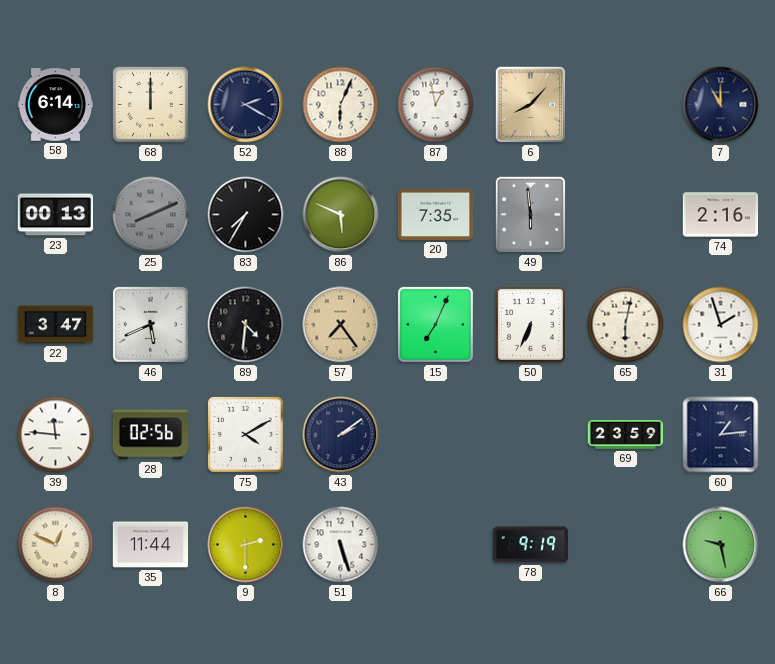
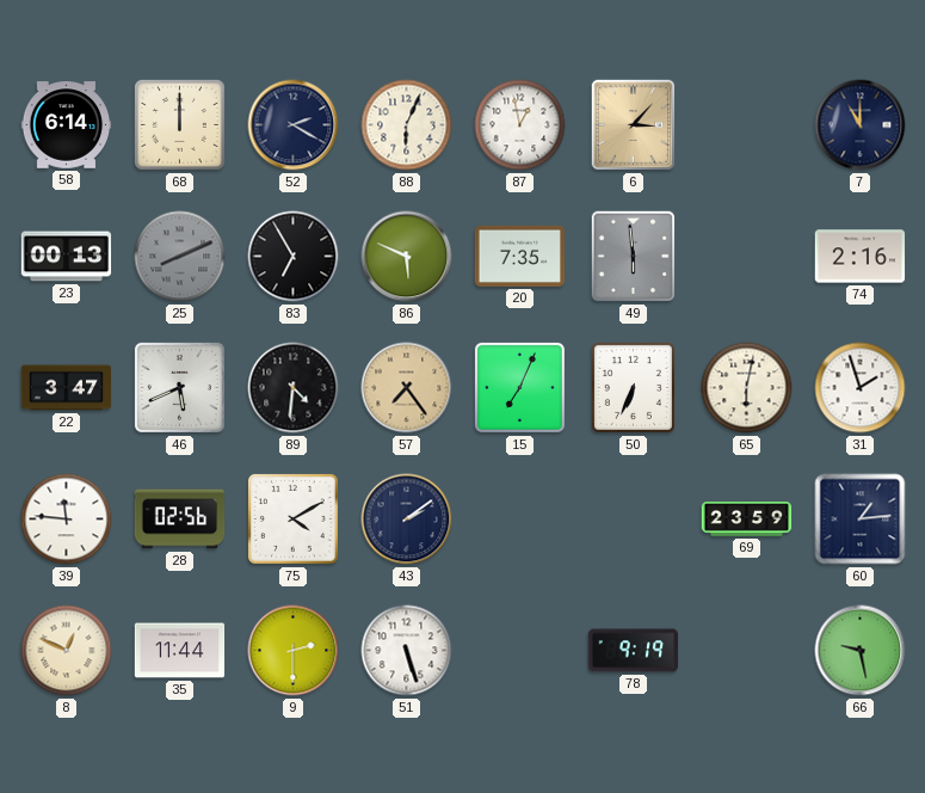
6: 8:07 -> 3:07
83: 7:35 -> 6:55
